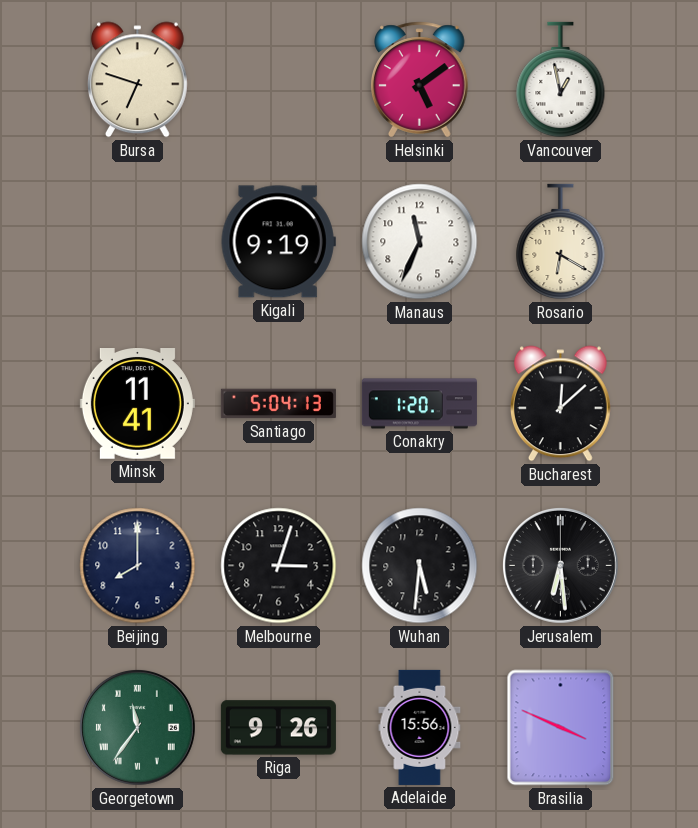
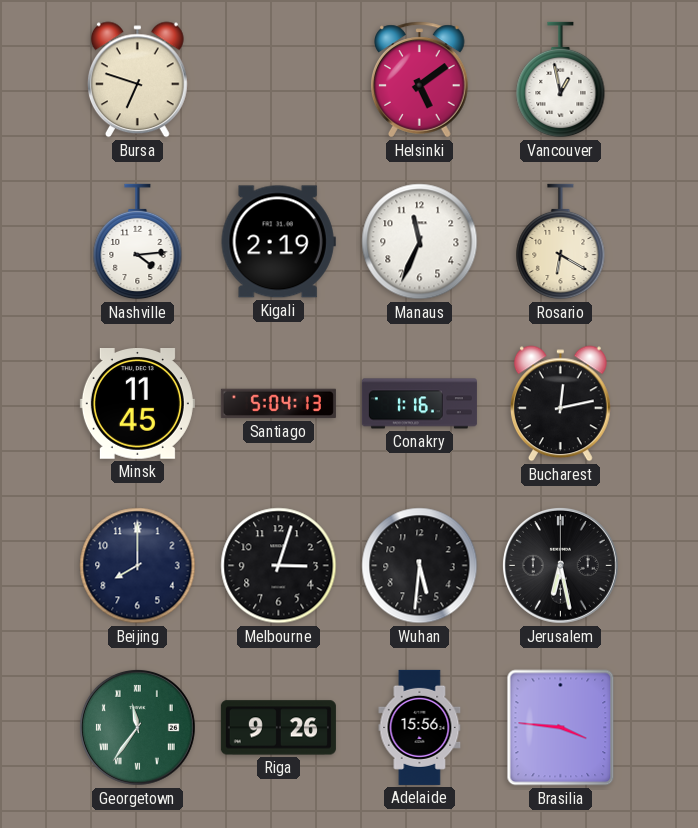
Nashville: none -> 4:14
Kigali: 9:19 -> 2:19
Minsk: 11:41 -> 11:45
Conakry: 1:20 -> 1:16
Bucharest: 12:08 -> 12:13
Jerusalem: 6:29 -> 6:28
Brasilia: 3:49 -> 3:46
